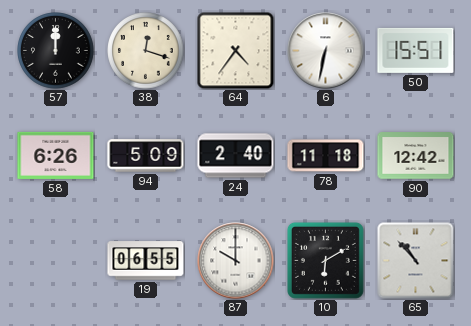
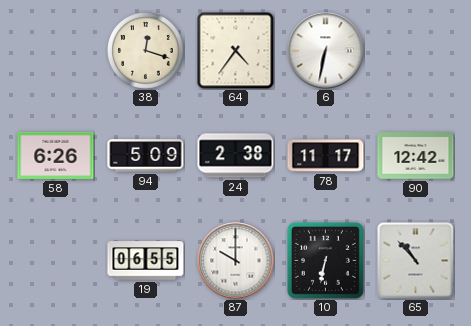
57: 12:00 -> none
50: 15:51 -> none
24: 2:40 -> 2:38
78: 11:18 -> 11:17
10: 6:10 -> 6:32
